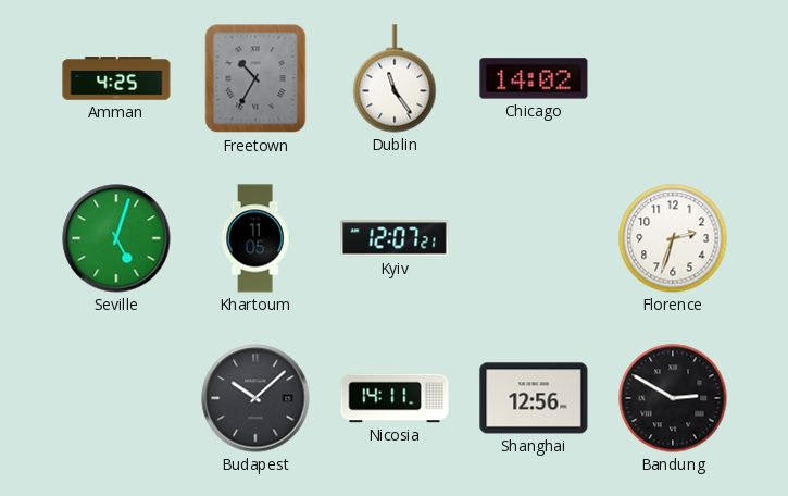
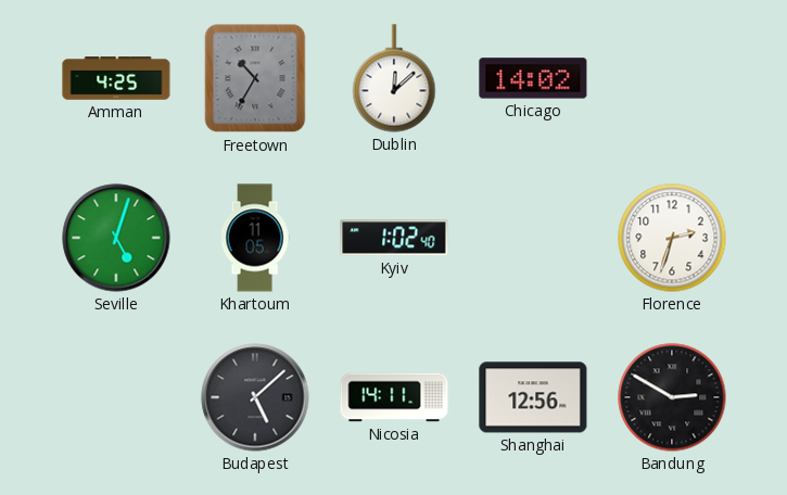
Dublin: 11:24 -> 12:08
Kyiv: 12:07 -> 1:02
Budapest: 10:08 -> 5:08
